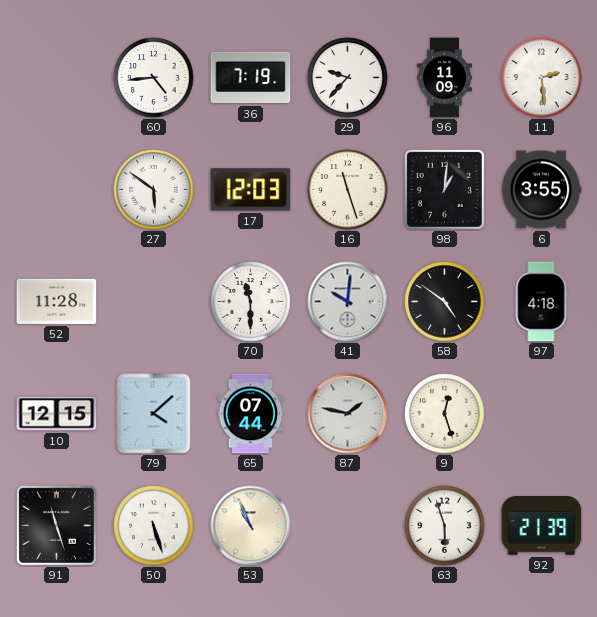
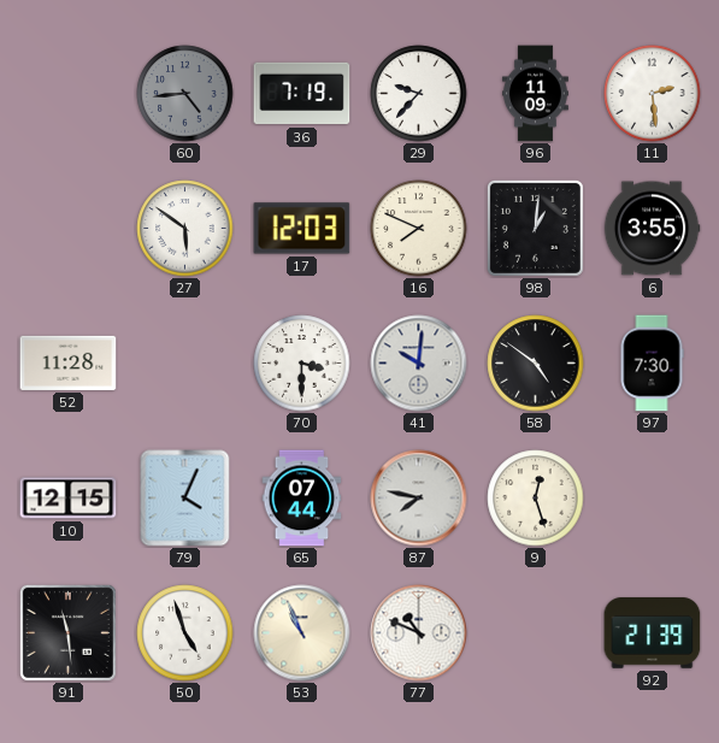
60 dial: white -> grey
16: 11:27 -> 7:49
70: 11:30 -> 3:30
97: 4:18 -> 7:30
79: 4:08 -> 4:04
87: 1:47 -> 7:47
91: 11:27 -> 11:29
50: 5:27 -> 4:57
77: none -> 10:49
63: 5:57 -> none
